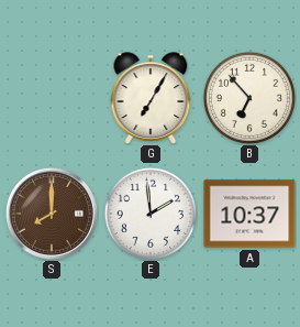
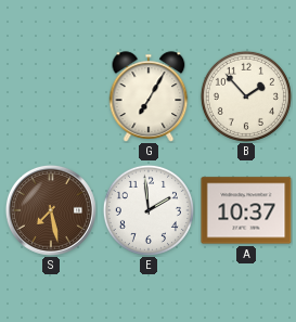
B: 6:53 -> 1:53
S: 8:00 -> 7:28
